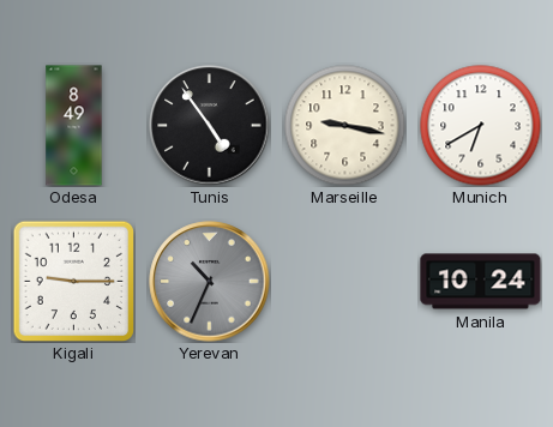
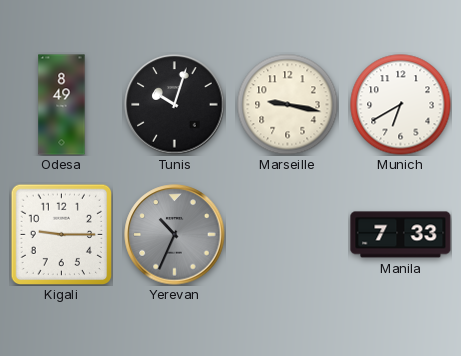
Tunis: 4:54 -> 10:03
Manila: 10:24 -> 7:33
